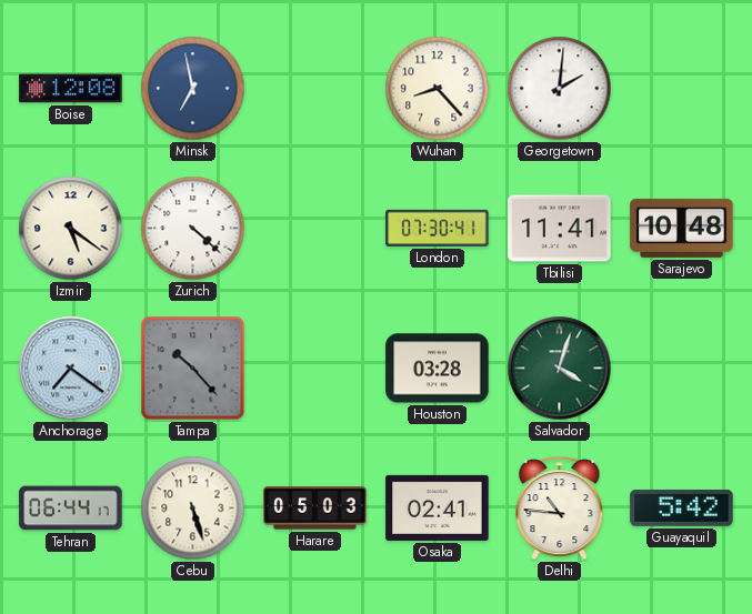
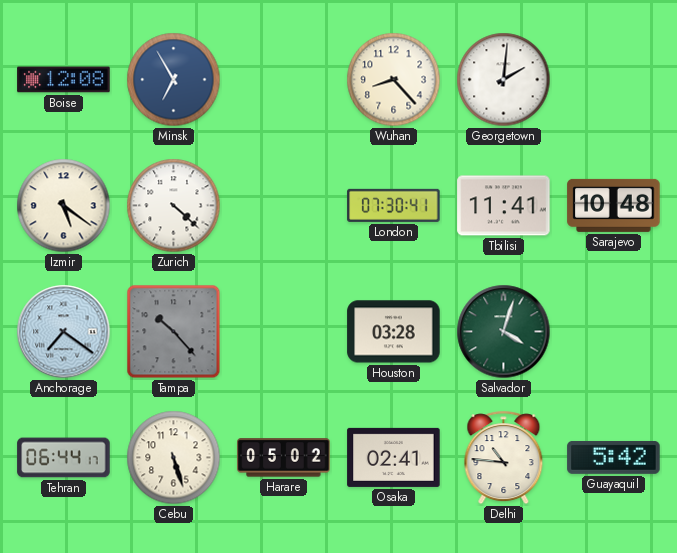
Minsk: 6:58 -> 6:55
Harare: 05:03 -> 05:02
